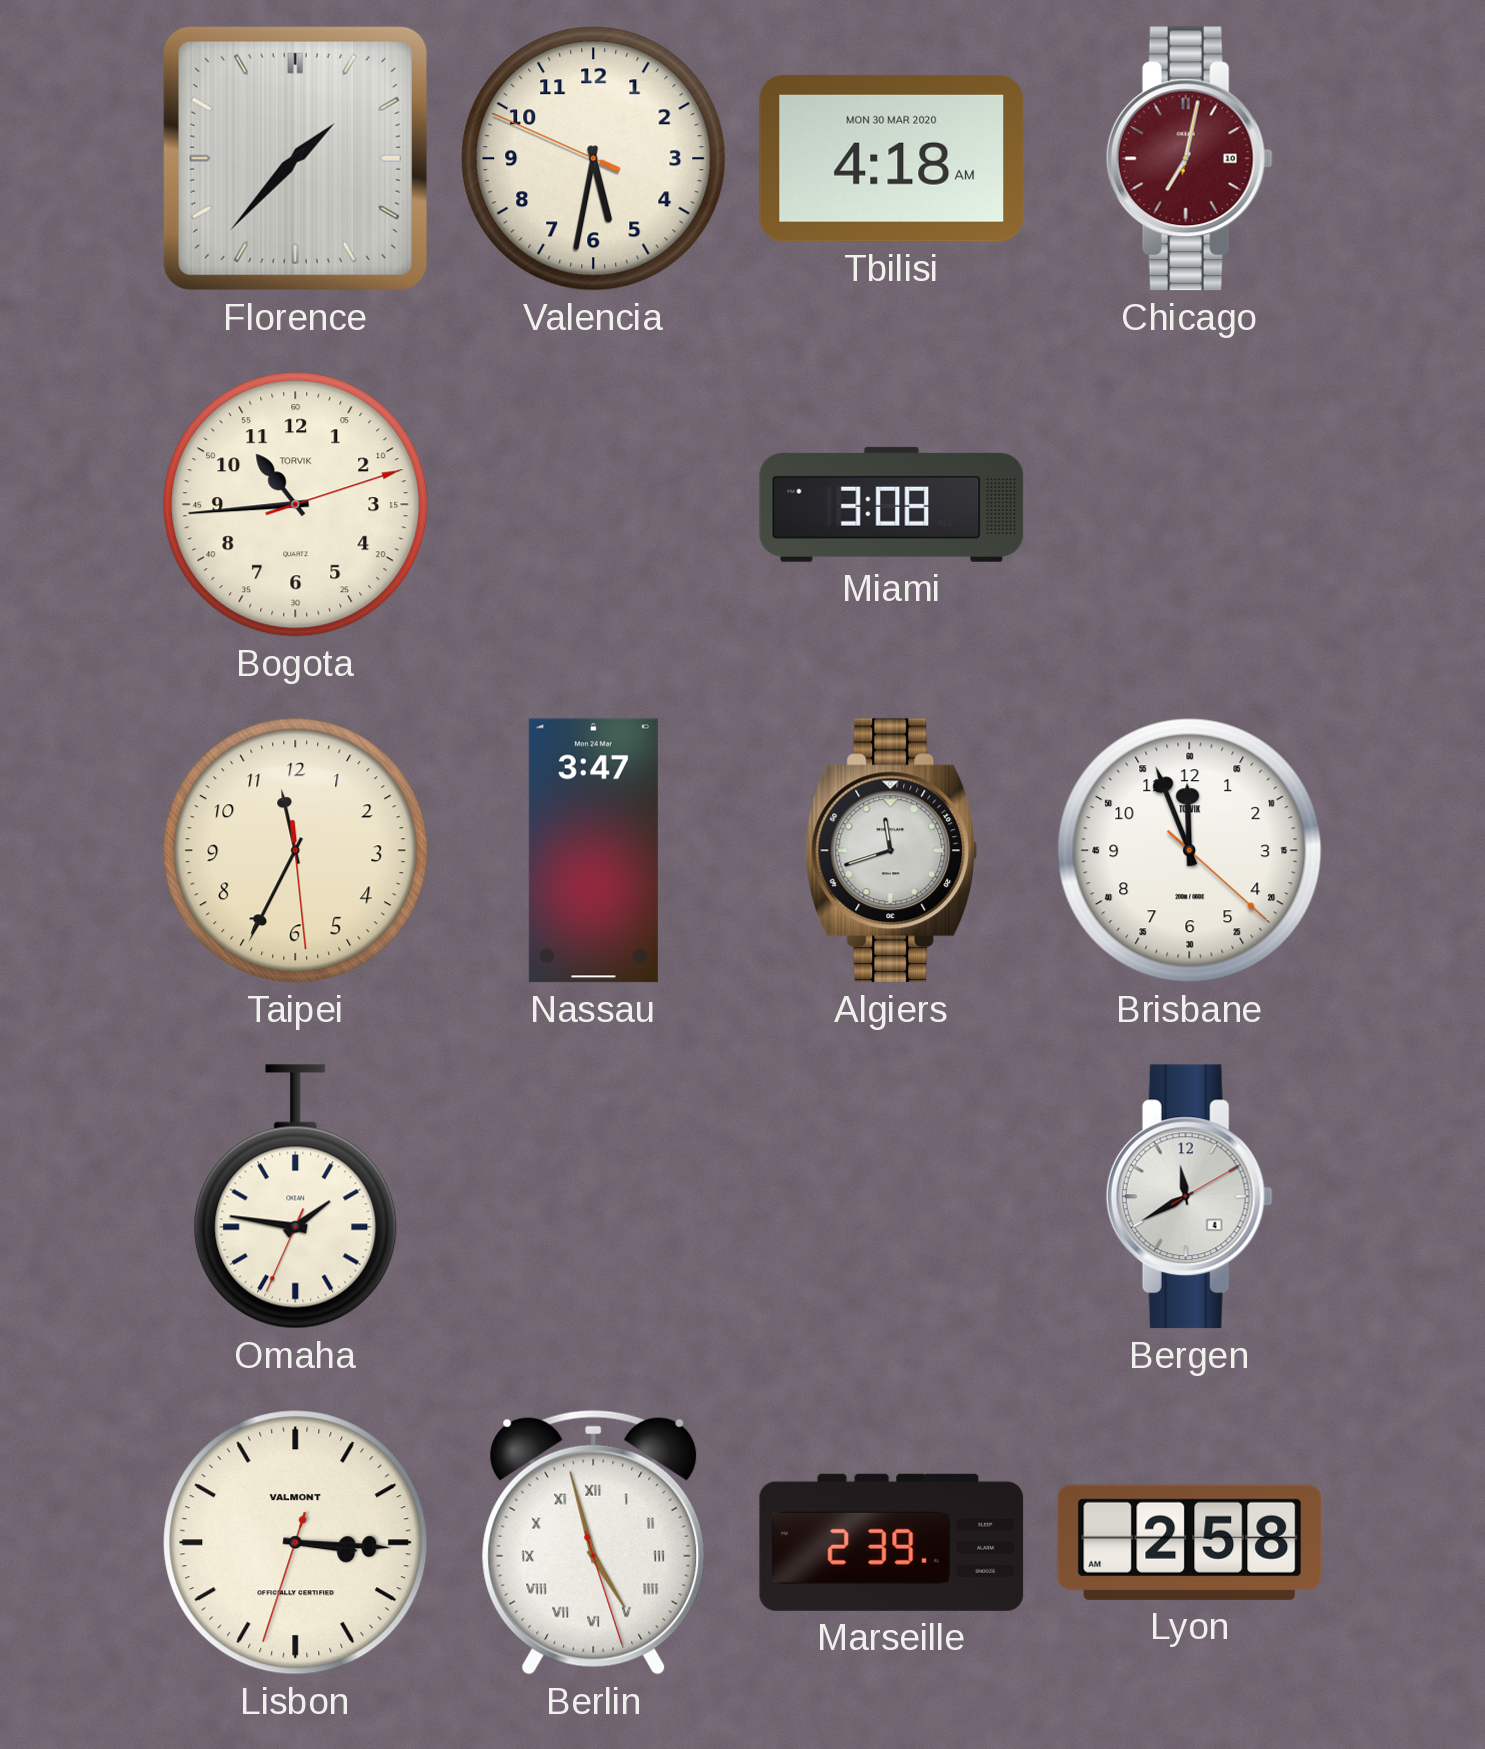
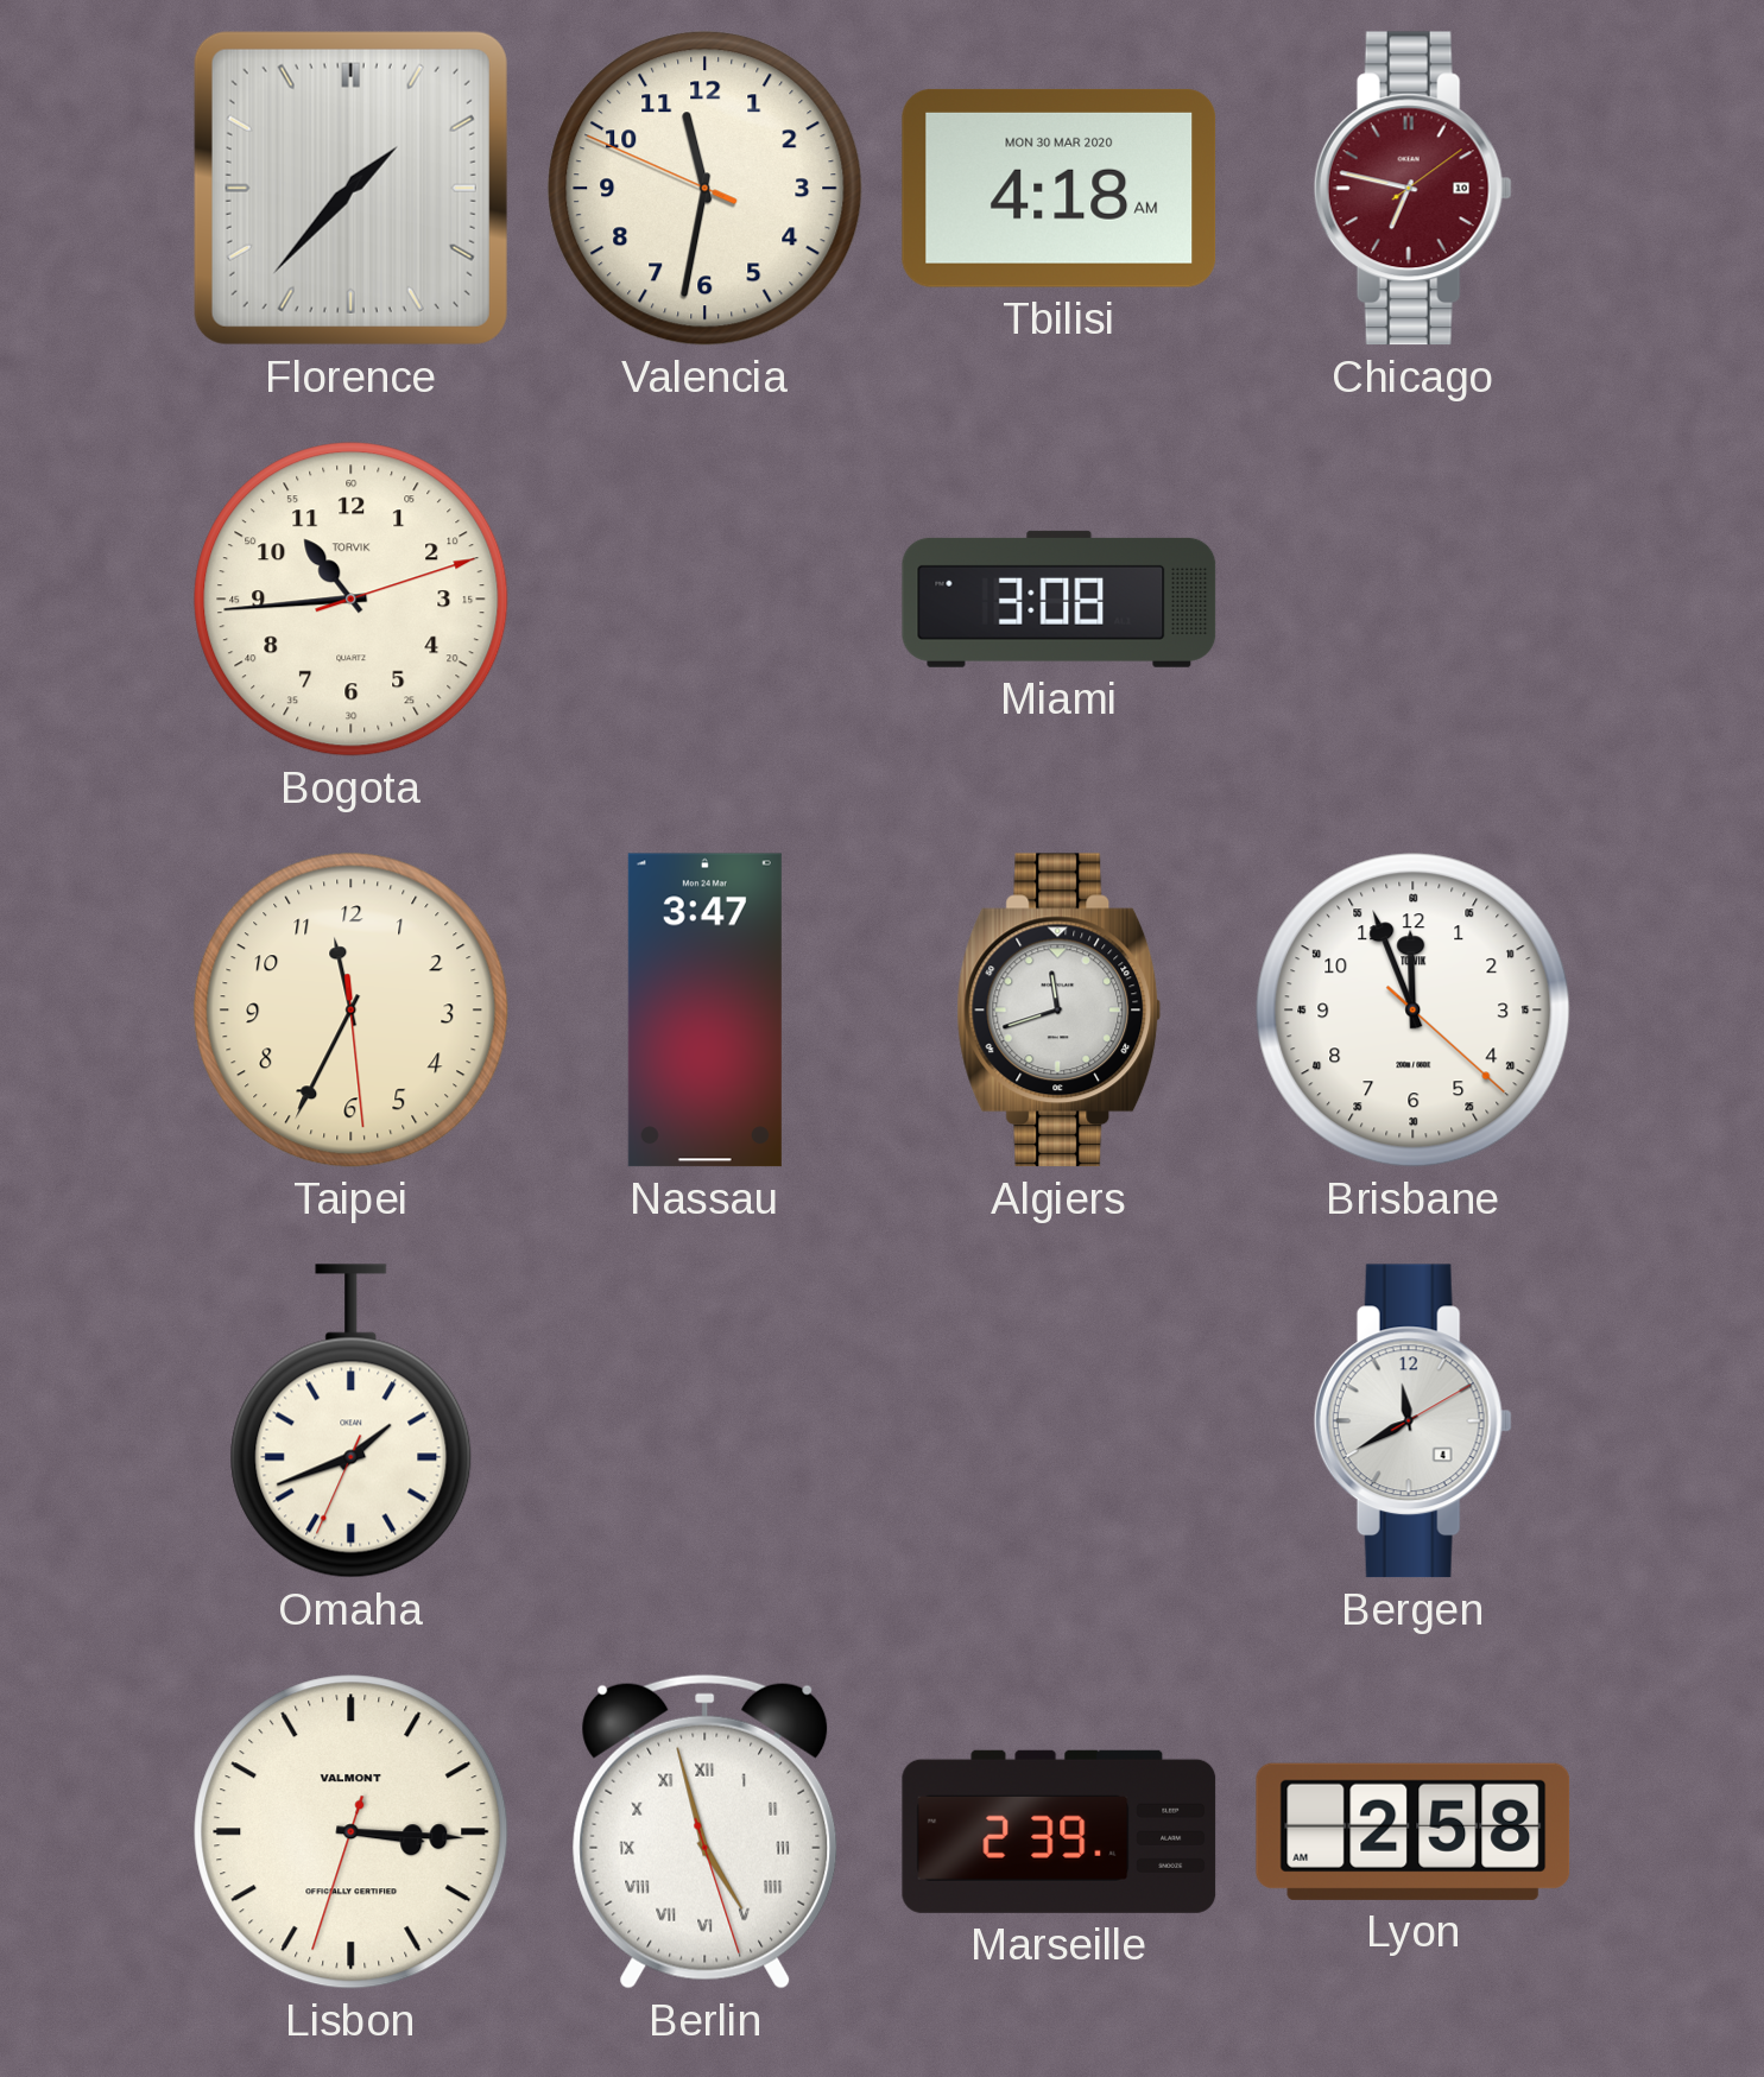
Valencia: 5:31 -> 11:31
Chicago: 7:02 -> 6:47
Omaha: 1:46 -> 1:41
